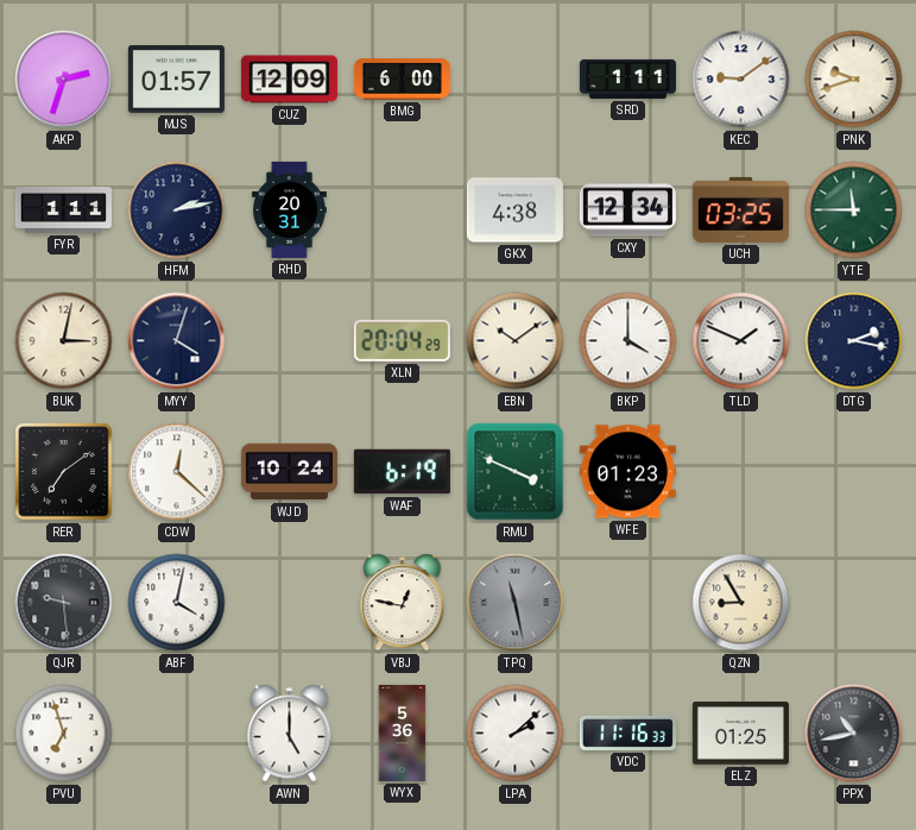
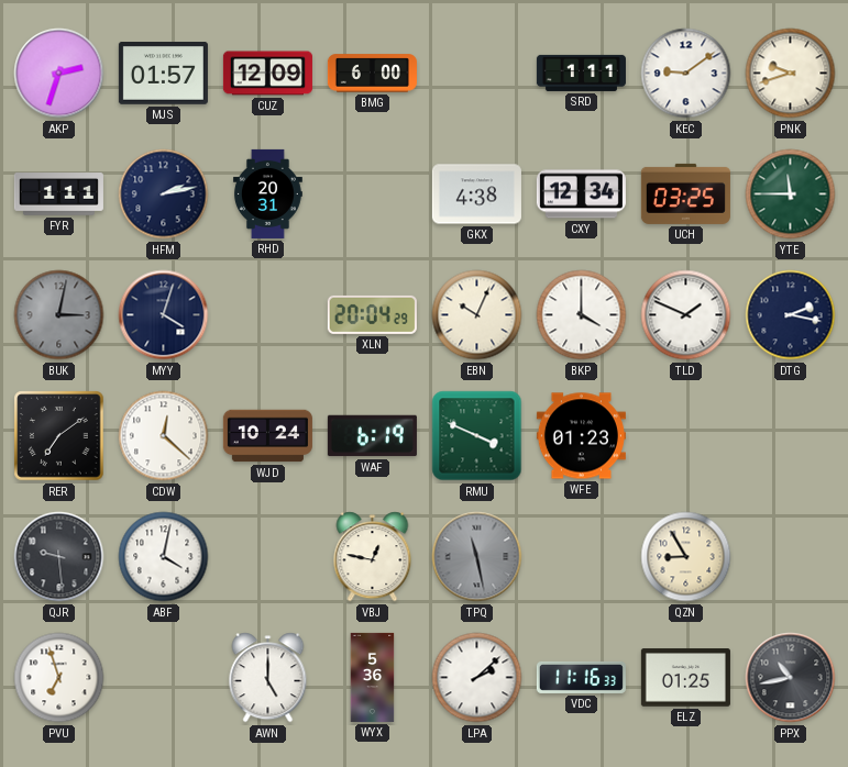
BUK dial: cream -> grey
EBN: 10:09 -> 10:04
